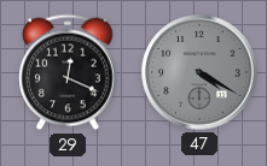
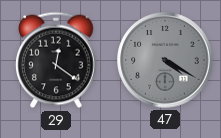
29: 12:19 -> 12:21
